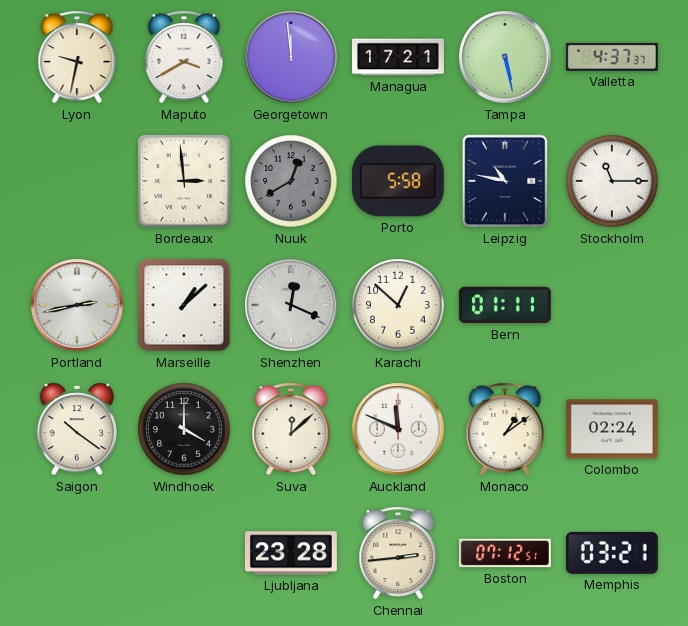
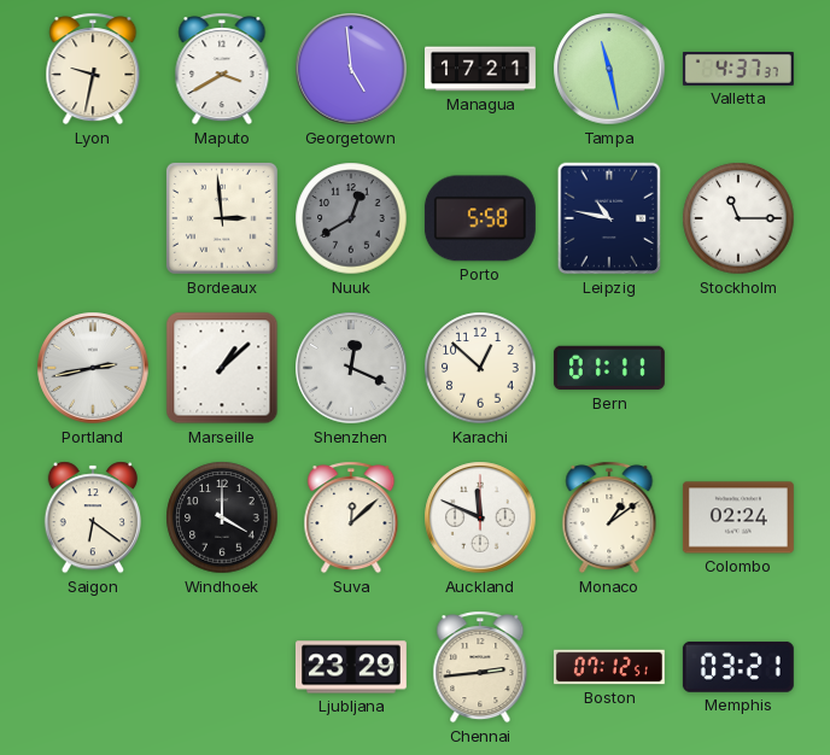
Georgetown: 11:59 -> 4:59
Tampa: 5:28 -> 11:28
Saigon: 10:21 -> 6:21
Ljubljana: 23:28 -> 23:29
